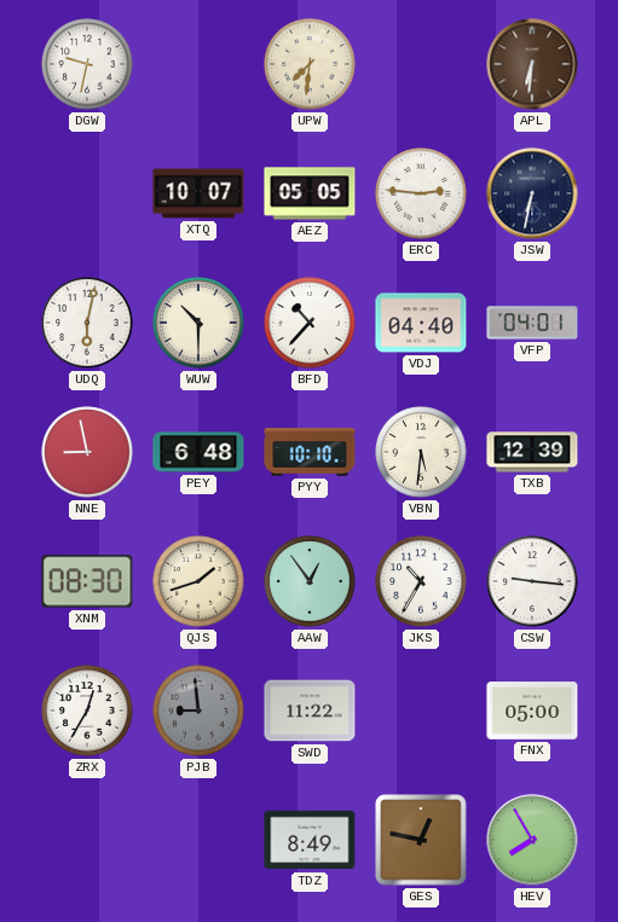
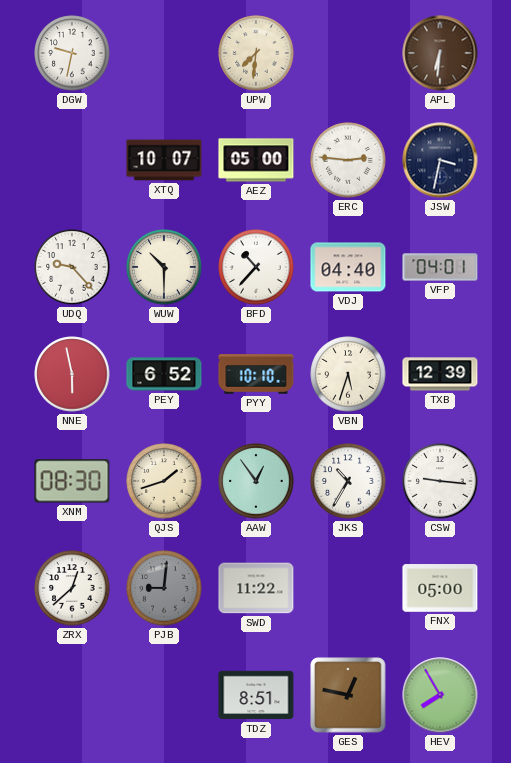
AEZ: 05:05 -> 05:00
JSW: 6:32 -> 3:32
UDQ: 6:02 -> 9:23
NNE: 8:58 -> 5:58
PEY: 6:48 -> 6:52
VBN: 5:31 -> 5:33
ZRX: 12:35 -> 12:38
PJB: 8:59 -> 9:01
TDZ: 8:49 -> 8:51
